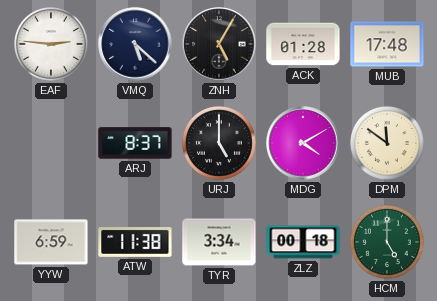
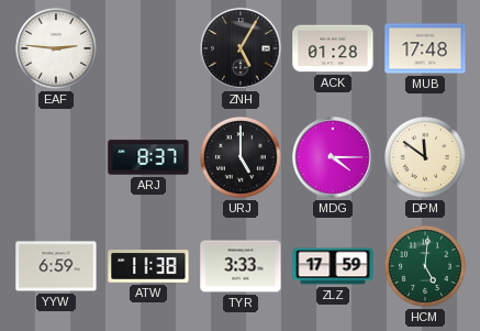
VMQ: 5:22 -> none
MDG: 4:10 -> 4:15
TYR: 3:34 -> 3:33
ZLZ: 00:18 -> 17:59
HCM: 5:00 -> 5:01
